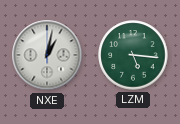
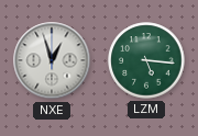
NXE: 1:02 -> 12:57
